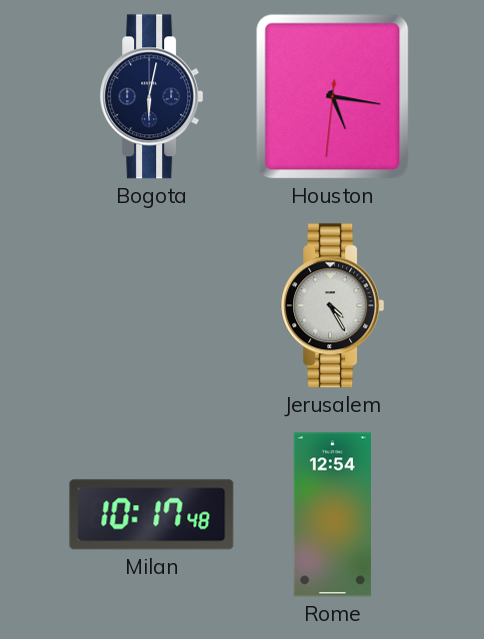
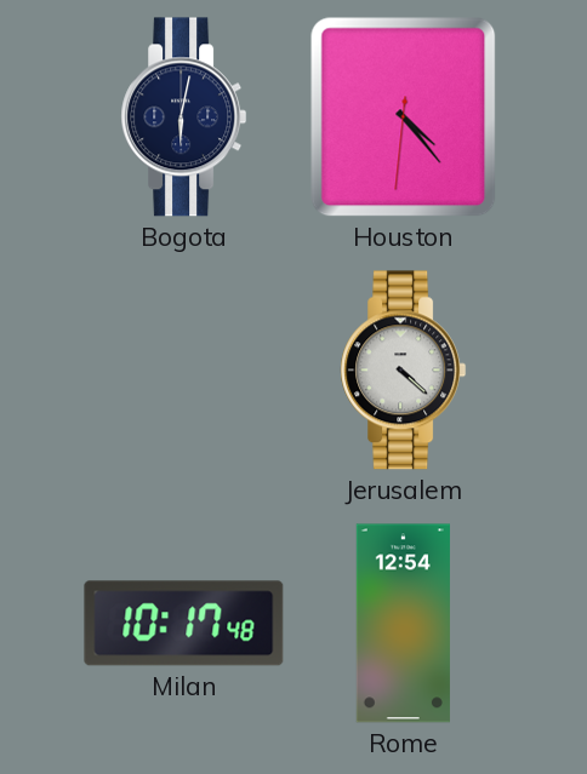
Houston: 5:16 -> 4:23
Jerusalem: 4:25 -> 4:22
